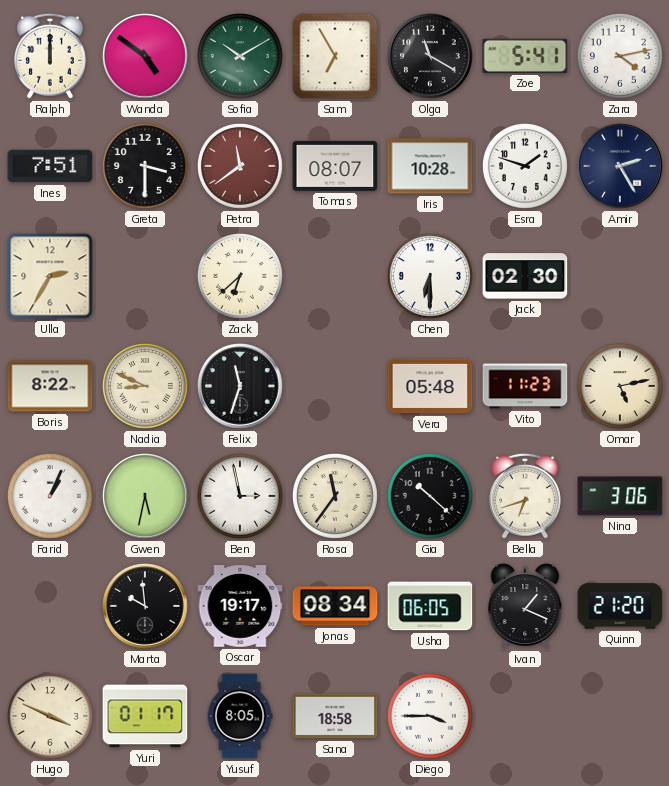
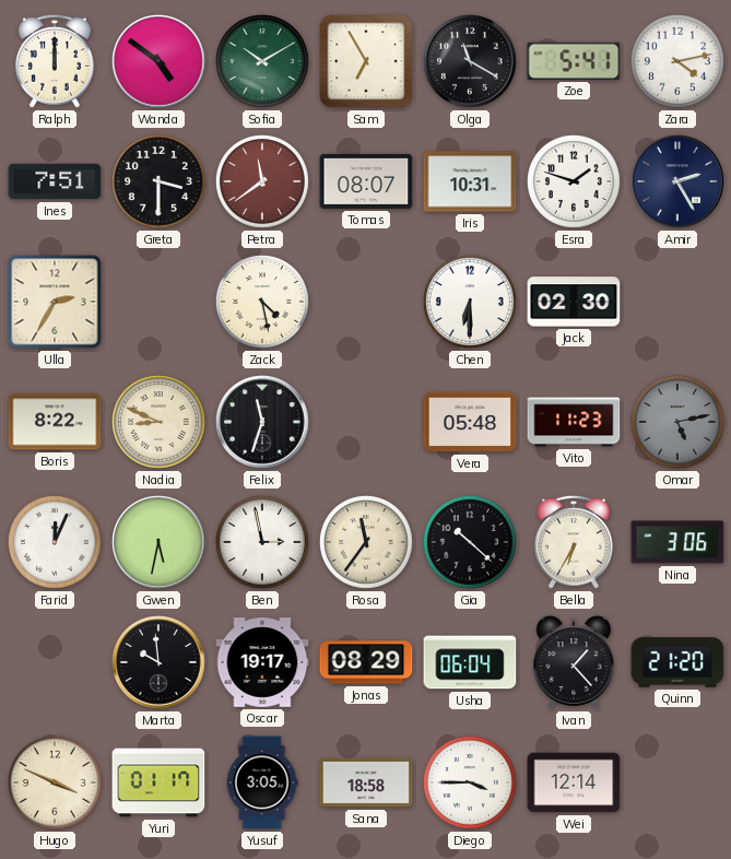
Iris: 10:28 -> 10:31
Zack: 6:38 -> 4:28
Omar dial: cream -> grey
Farid: 1:04 -> 12:04
Bella: 6:42 -> 6:35
Jonas: 08:34 -> 08:29
Usha: 06:05 -> 06:04
Ivan: 1:19 -> 1:23
Yusuf: 8:05 -> 3:05
Wei: none -> 12:14
